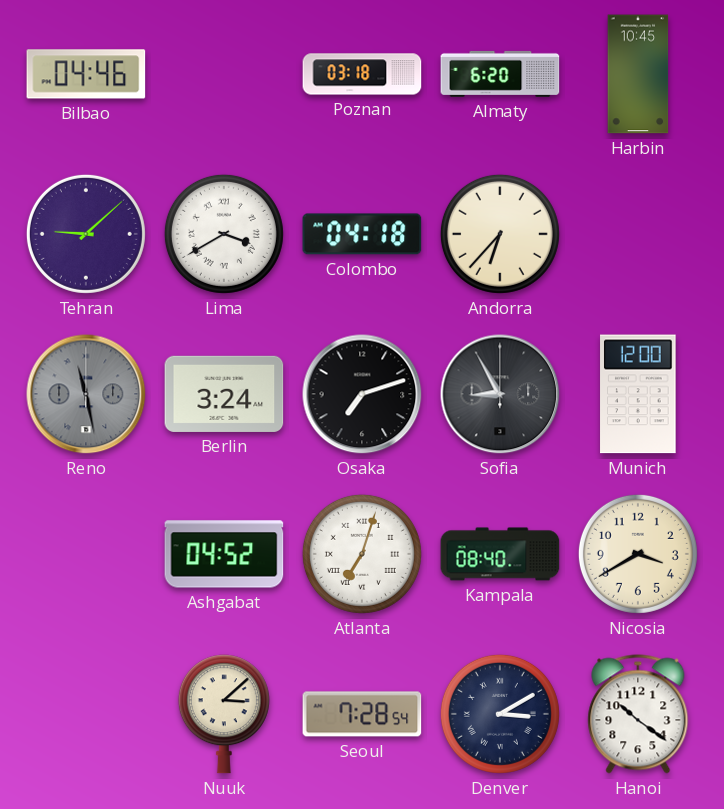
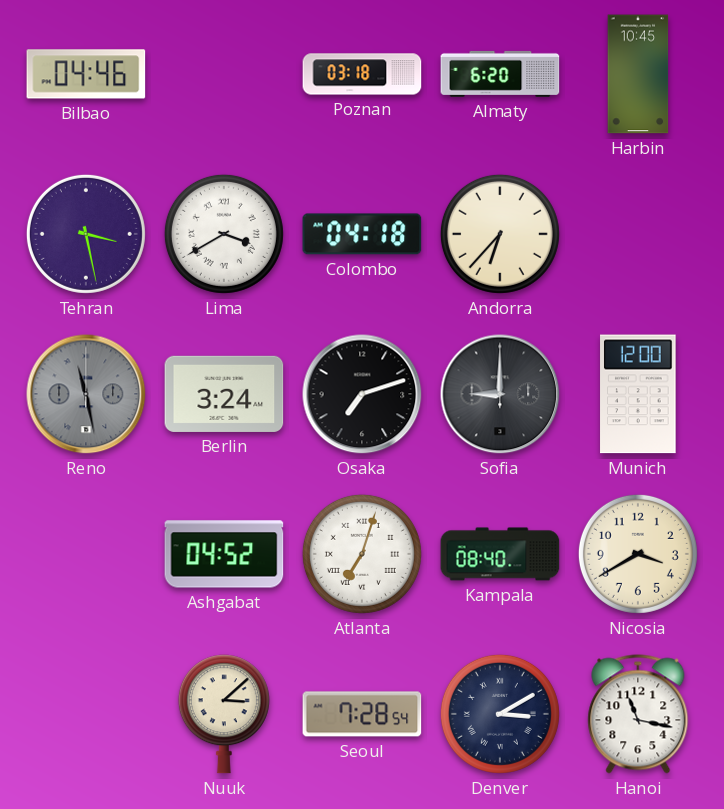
Tehran: 9:08 -> 3:28
Sofia: 8:55 -> 9:00
Hanoi: 10:21 -> 11:17
